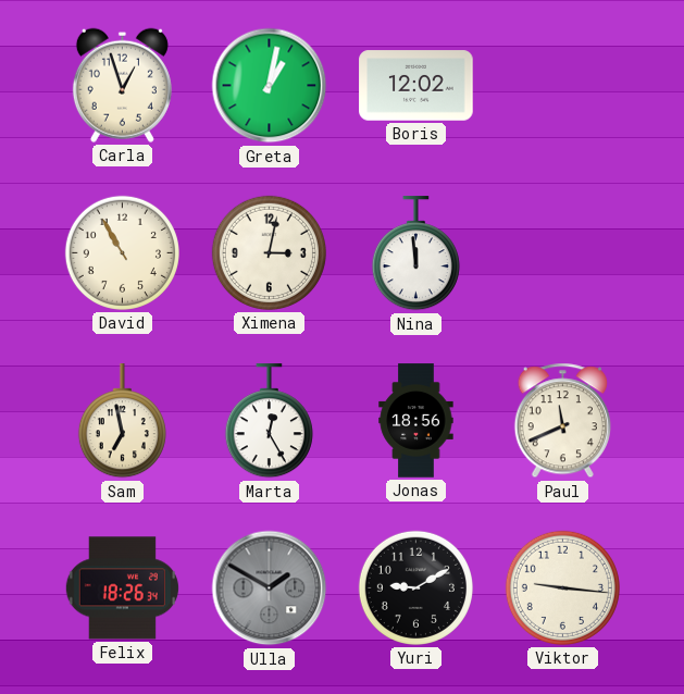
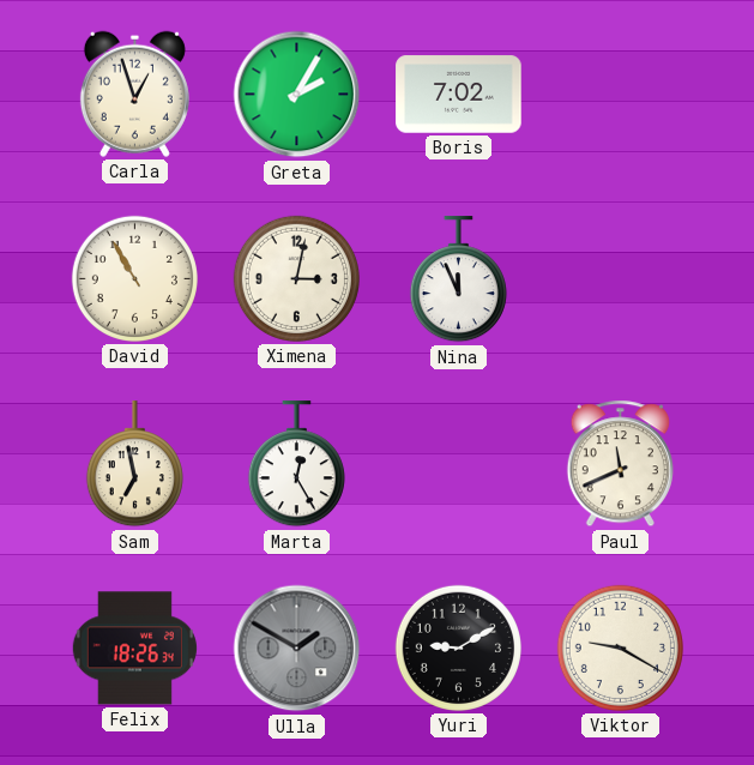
Greta: 1:02 -> 2:05
Boris: 12:02 -> 7:02
Nina: 11:59 -> 11:56
Jonas: 18:56 -> none
Viktor: 9:16 -> 9:20
